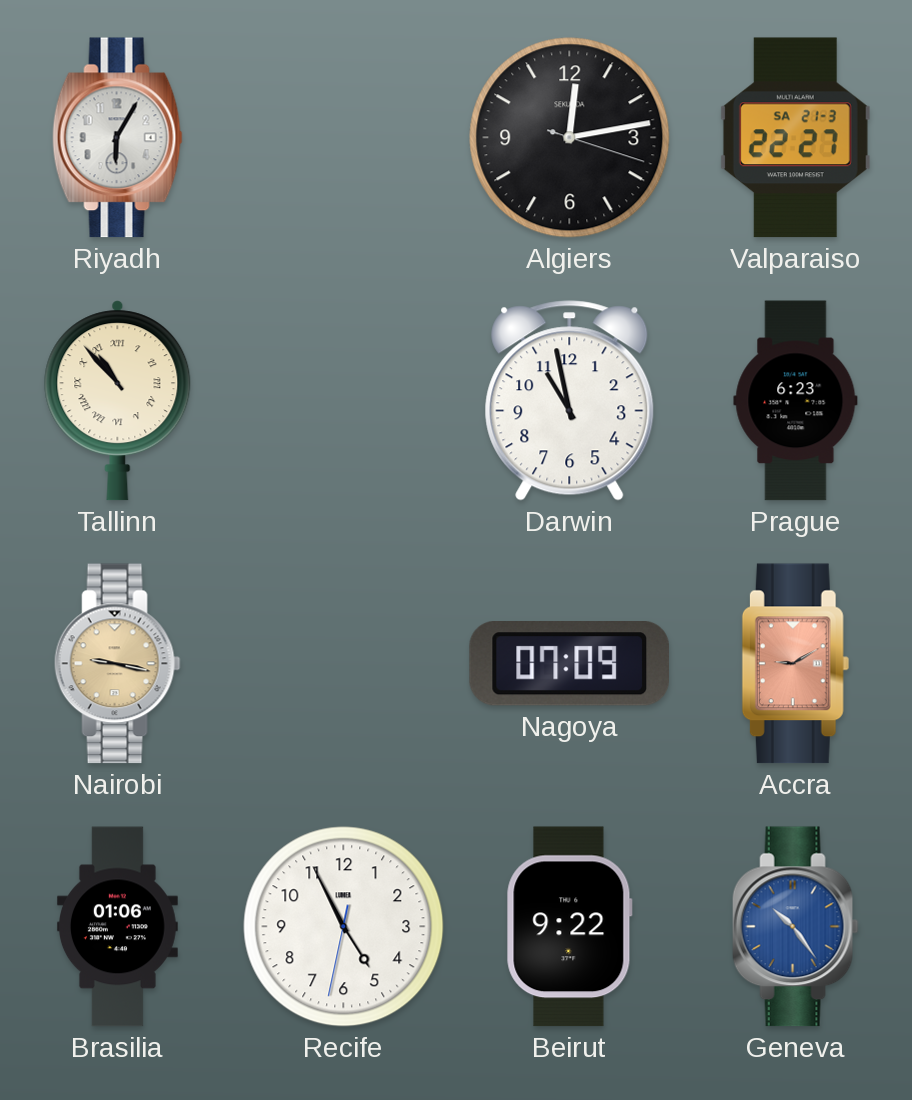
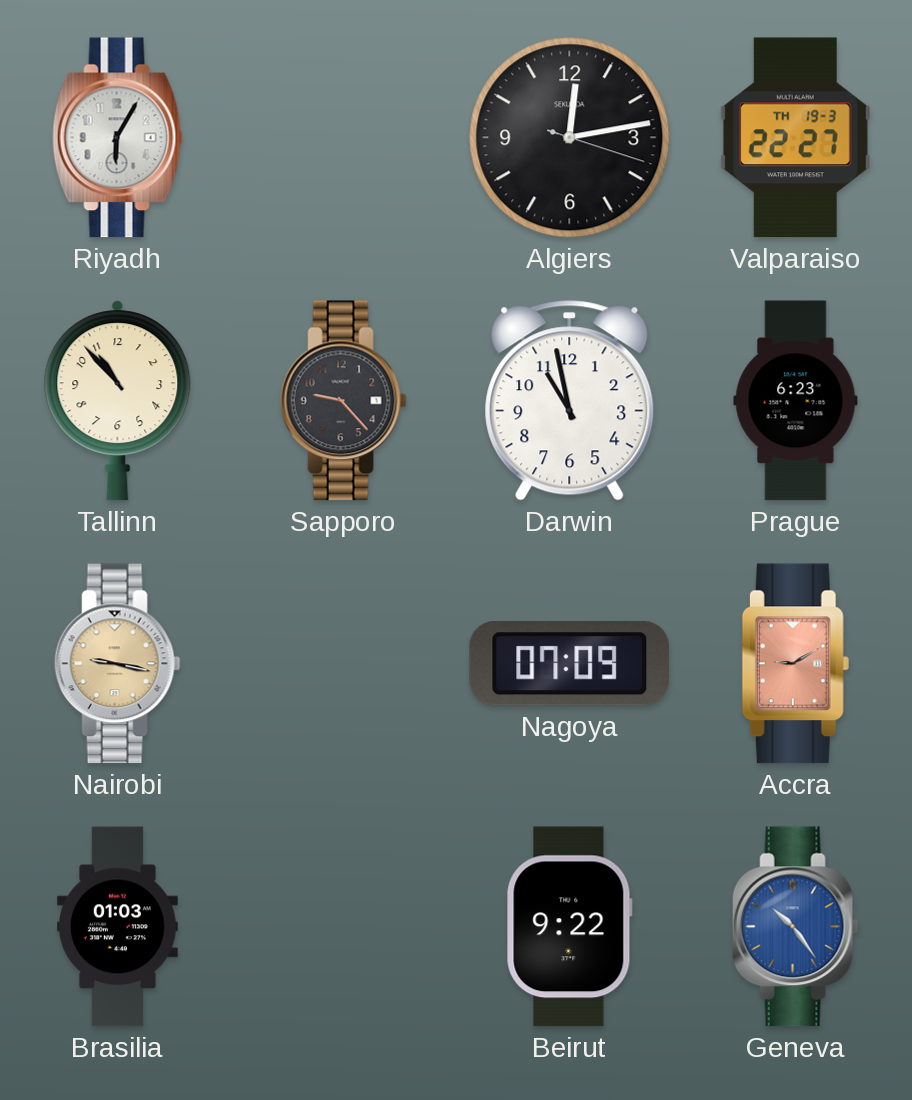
Valparaiso date: SA 21-3 -> TH 19-3
Tallinn numerals: Roman -> Arabic
Sapporo: none -> 9:23
Brasilia: 01:06 -> 01:03
Recife: 4:55 -> none
